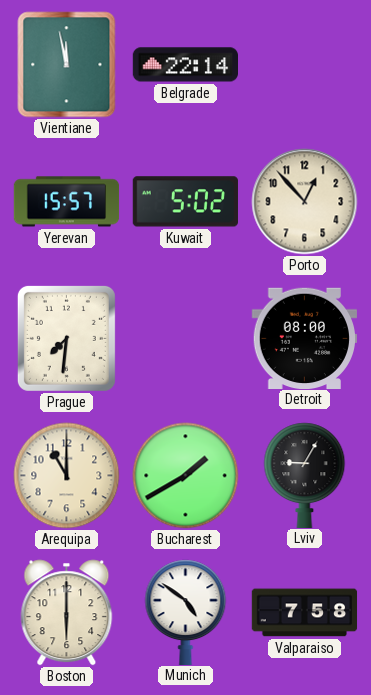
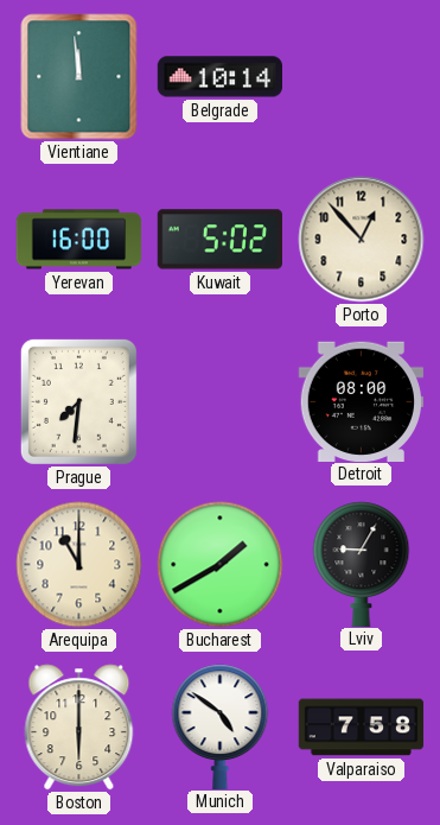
Vientiane: 11:58 -> 11:59
Belgrade: 22:14 -> 10:14
Yerevan: 15:57 -> 16:00
